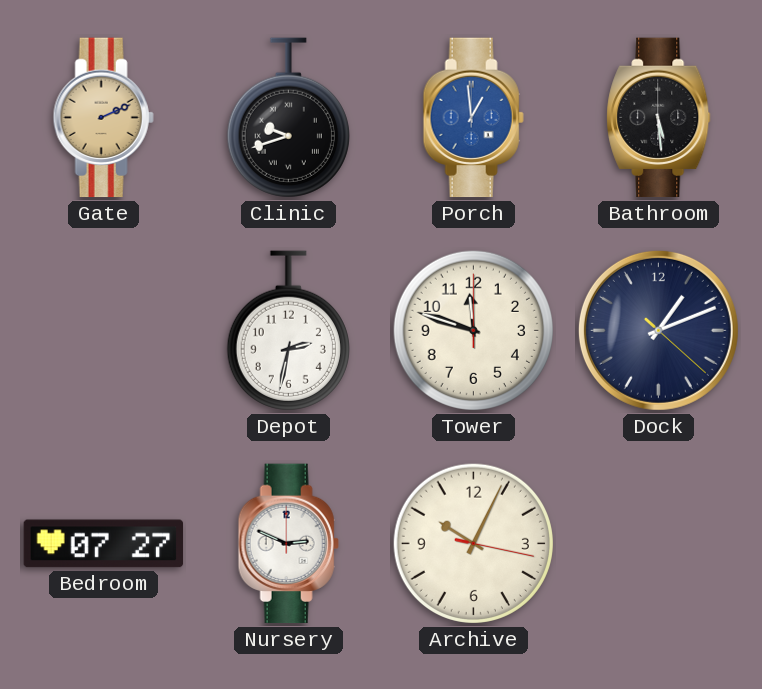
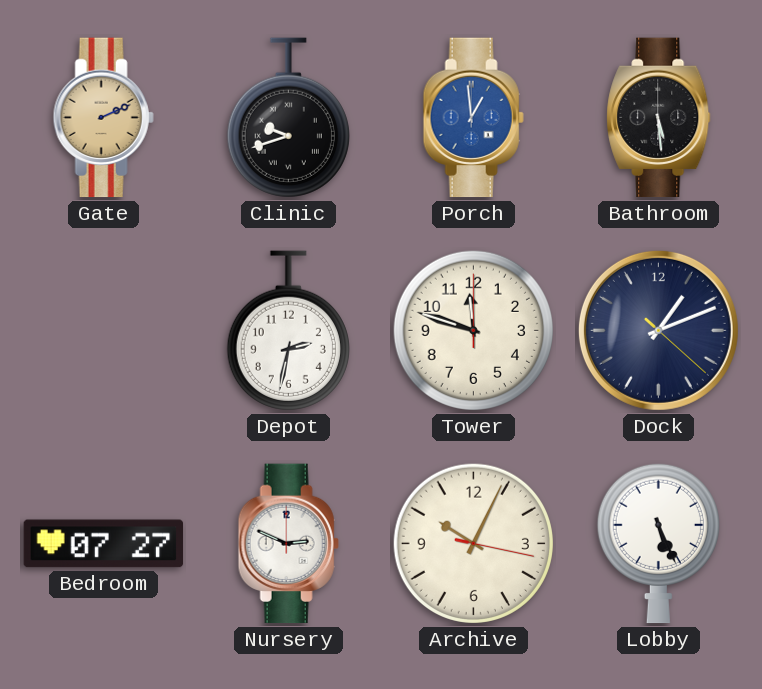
Lobby: none -> 5:26
